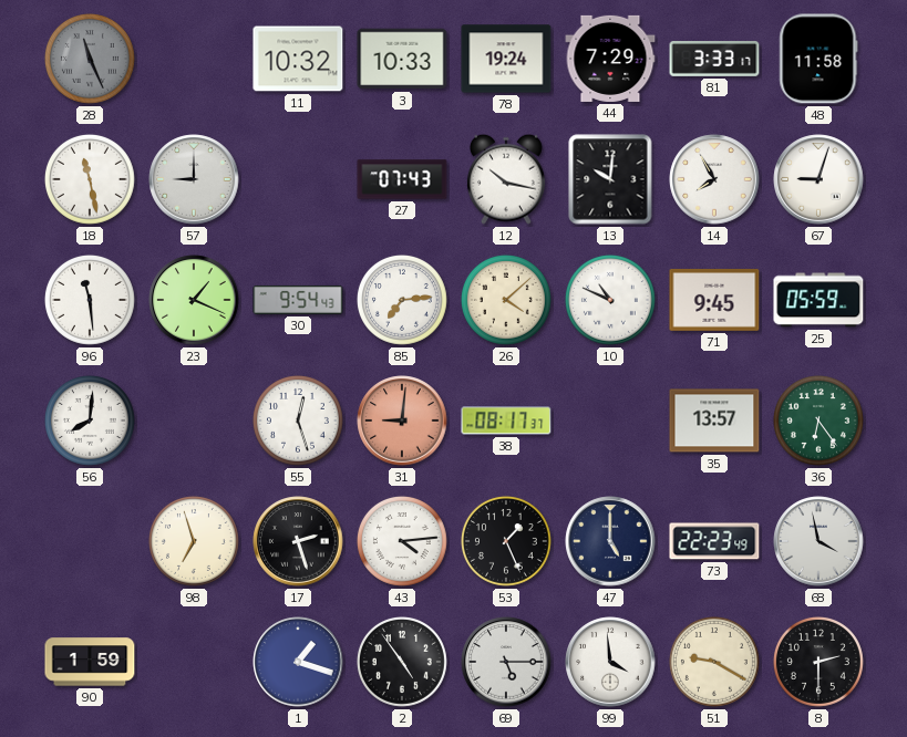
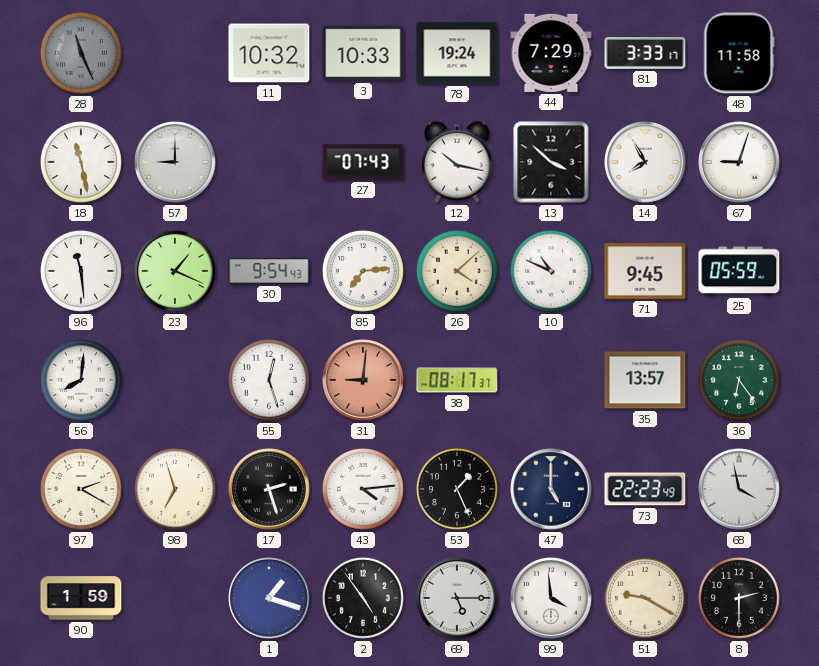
13: 10:01 -> 3:52
97: none -> 2:20
